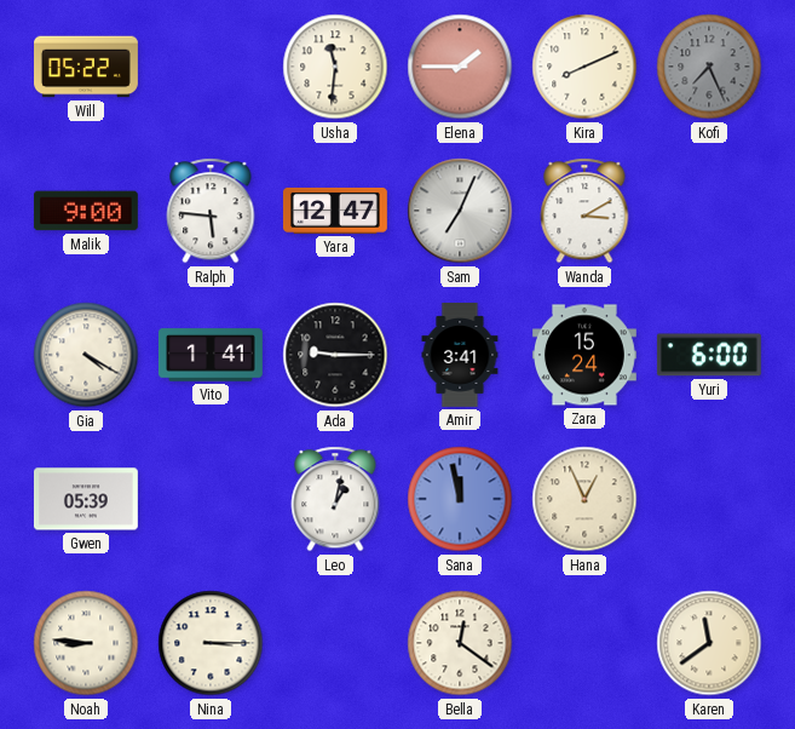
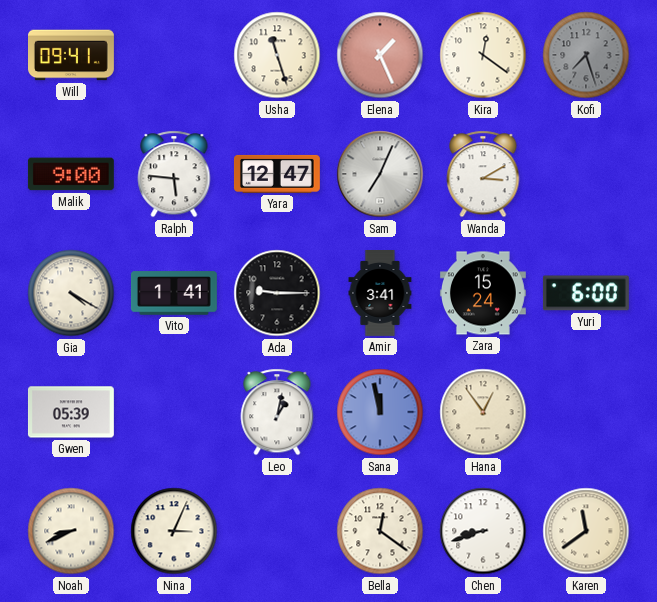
Will: 05:22 -> 09:41
Usha: 11:31 -> 11:27
Elena: 1:45 -> 1:26
Kira: 8:11 -> 12:21
Kofi: 7:26 -> 7:27
Hana: 12:56 -> 12:54
Noah: 8:46 -> 8:41
Nina: 3:15 -> 3:04
Chen: none -> 8:42
